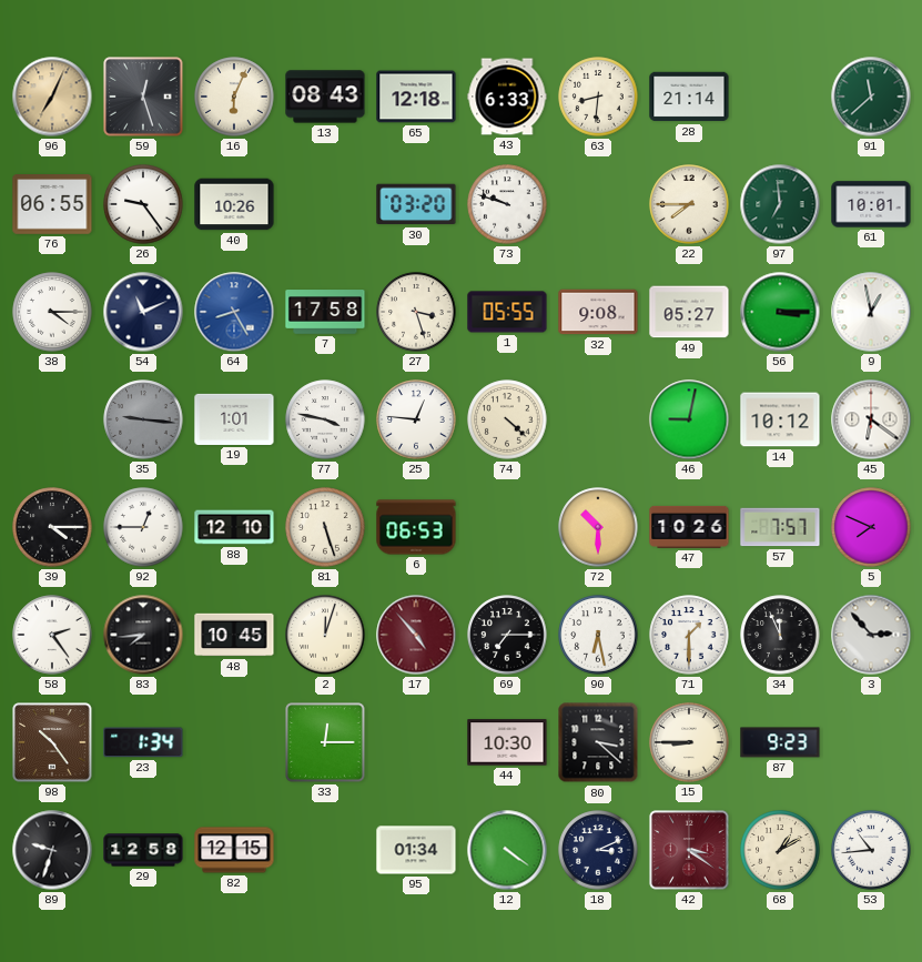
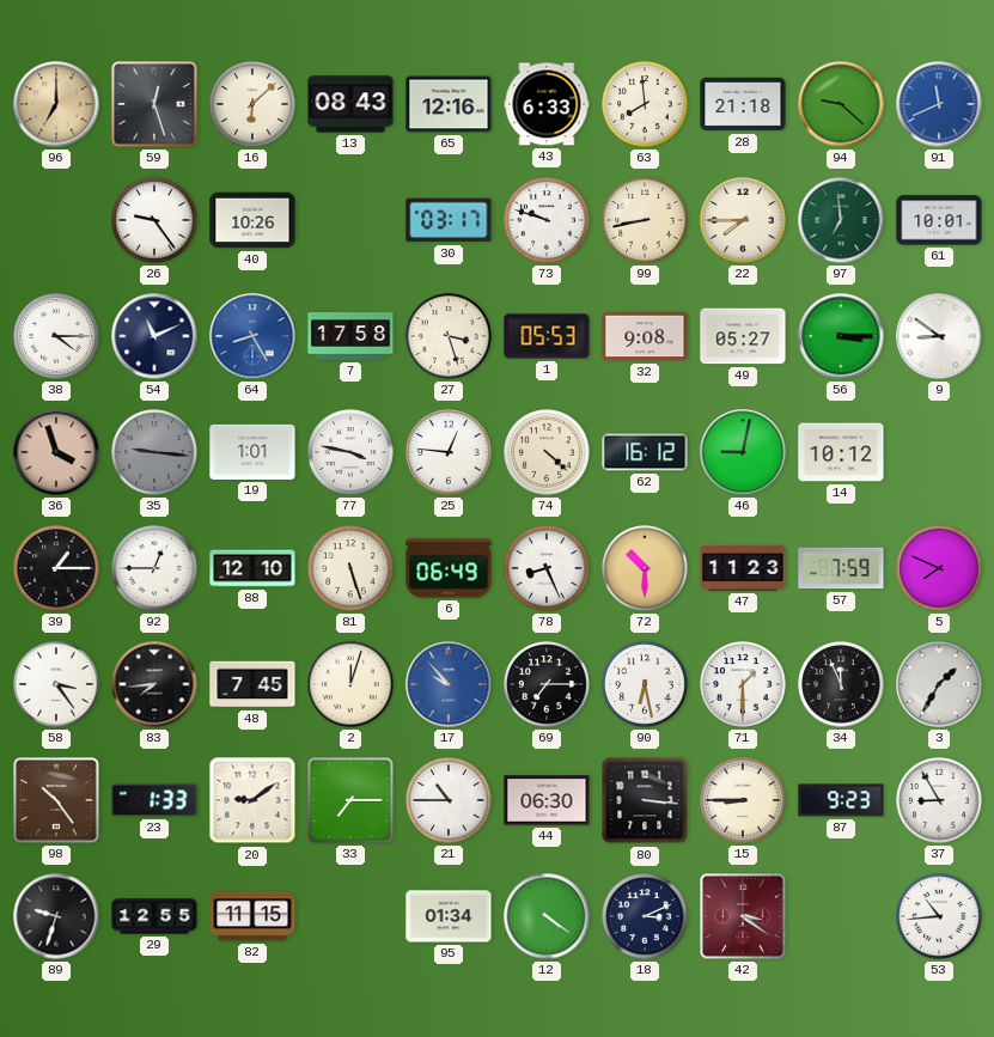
96: 7:04 -> 7:00
16: 6:04 -> 6:08
65: 12:18 -> 12:16
63: 8:31 -> 7:59
28: 21:14 -> 21:18
94: none -> 9:22
91: 11:38 -> 11:41
91 dial: green -> blue
76: 06:55 -> none
30: 03:20 -> 03:17
99: none -> 8:43
1: 05:55 -> 05:53
9: 12:58 -> 8:51
36: none -> 3:57
62: none -> 16:12
45: 6:21 -> none
39: 4:15 -> 1:15
6: 06:53 -> 06:49
78: none -> 8:26
47: 10:26 -> 11:23
57: 7:57 -> 7:59
58: 2:24 -> 3:24
48: 10:45 -> 7:45
17: 4:53 -> 9:53
17 dial: burgundy -> blue
3: 2:53 -> 1:35
23: 1:34 -> 1:33
20: none -> 9:09
33: 12:15 -> 7:15
21: none -> 10:45
44: 10:30 -> 06:30
80: 3:22 -> 3:16
37: none -> 8:55
29: 12:58 -> 12:55
82: 12:15 -> 11:15
68: 1:10 -> none
